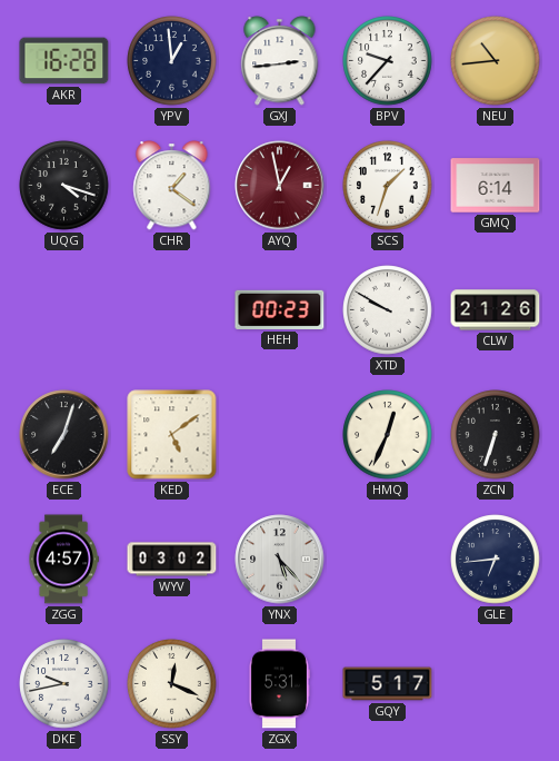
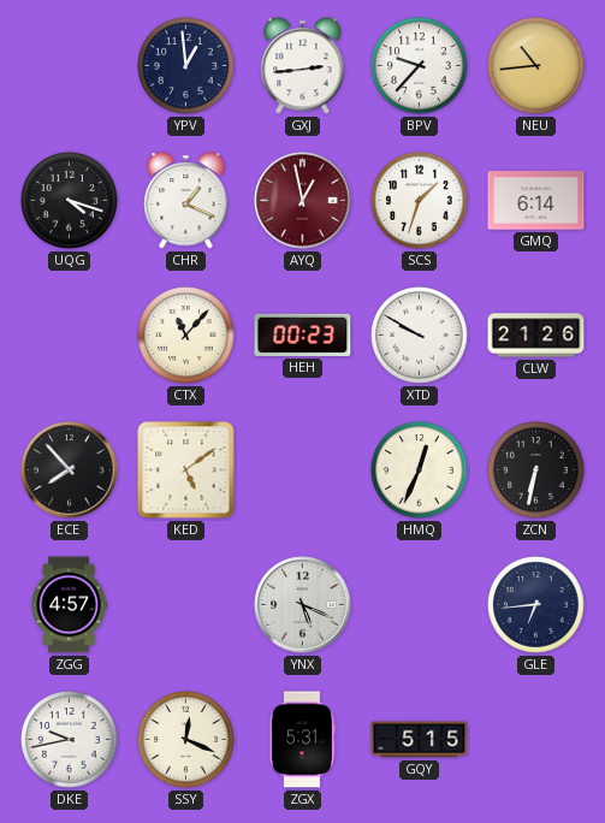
AKR: 16:28 -> none
CHR: 1:21 -> 1:19
CTX: none -> 11:07
ECE: 7:03 -> 7:53
ZCN: 6:33 -> 6:32
WYV: 03:02 -> none
YNX: 5:23 -> 5:19
GQY: 5:17 -> 5:15
